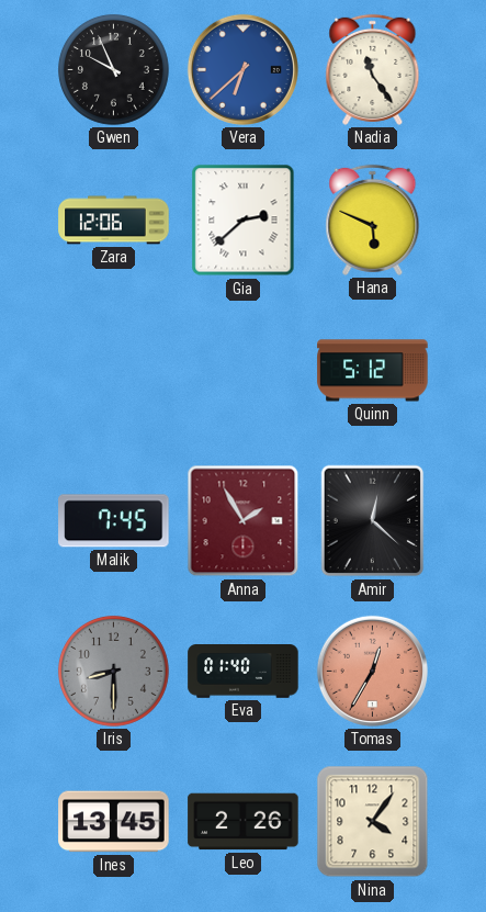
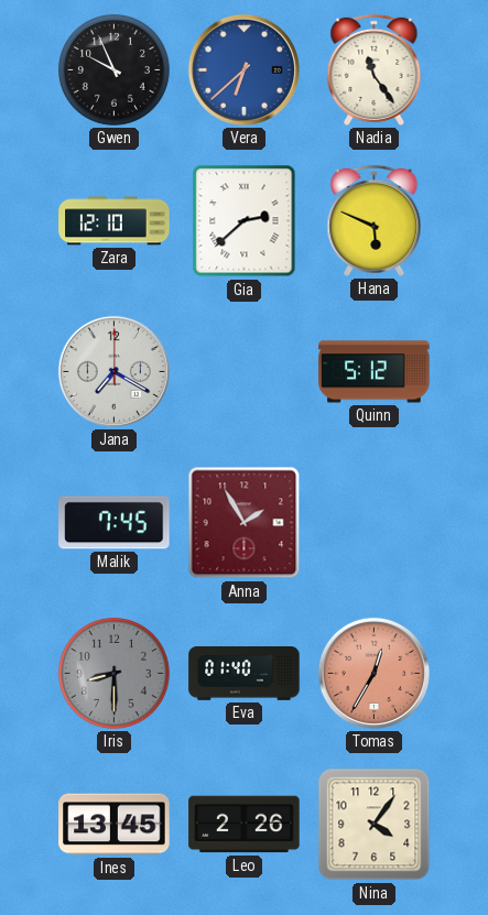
Zara: 12:06 -> 12:10
Jana: none -> 7:20
Amir: 12:22 -> none
